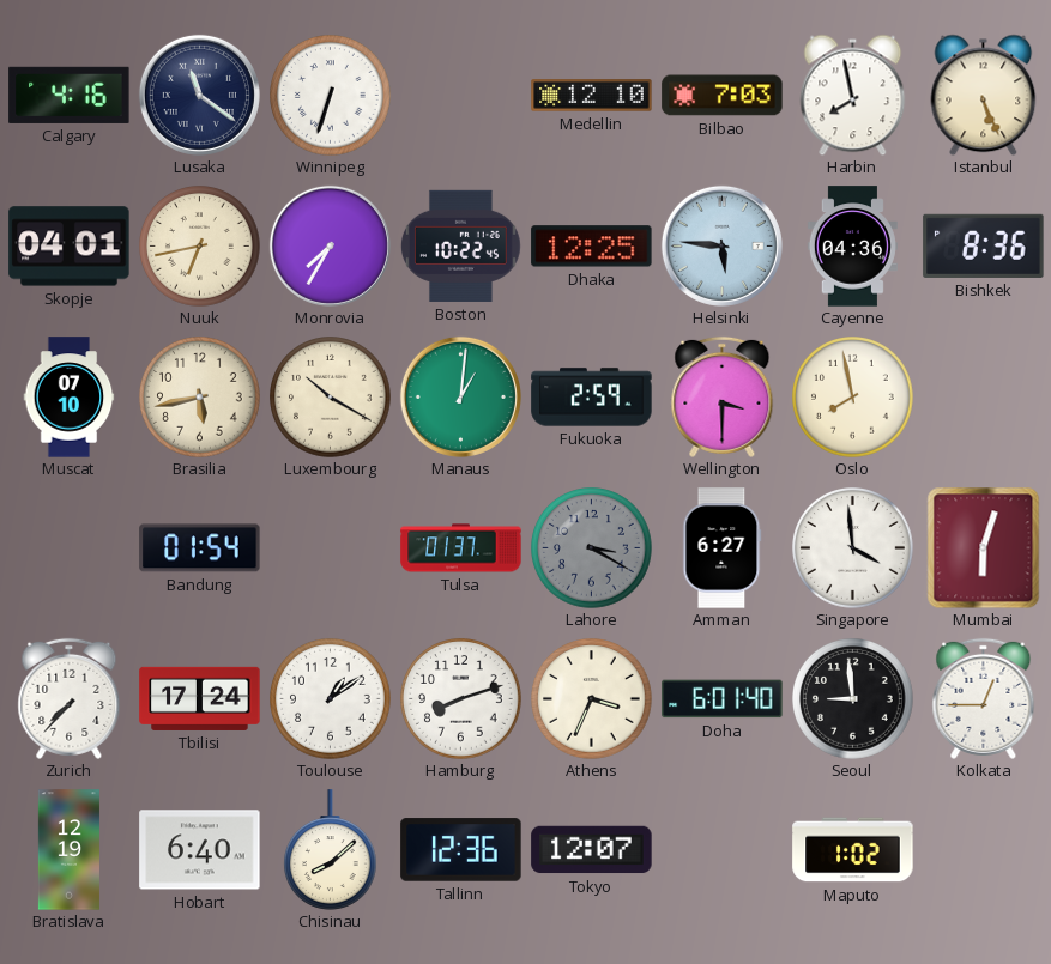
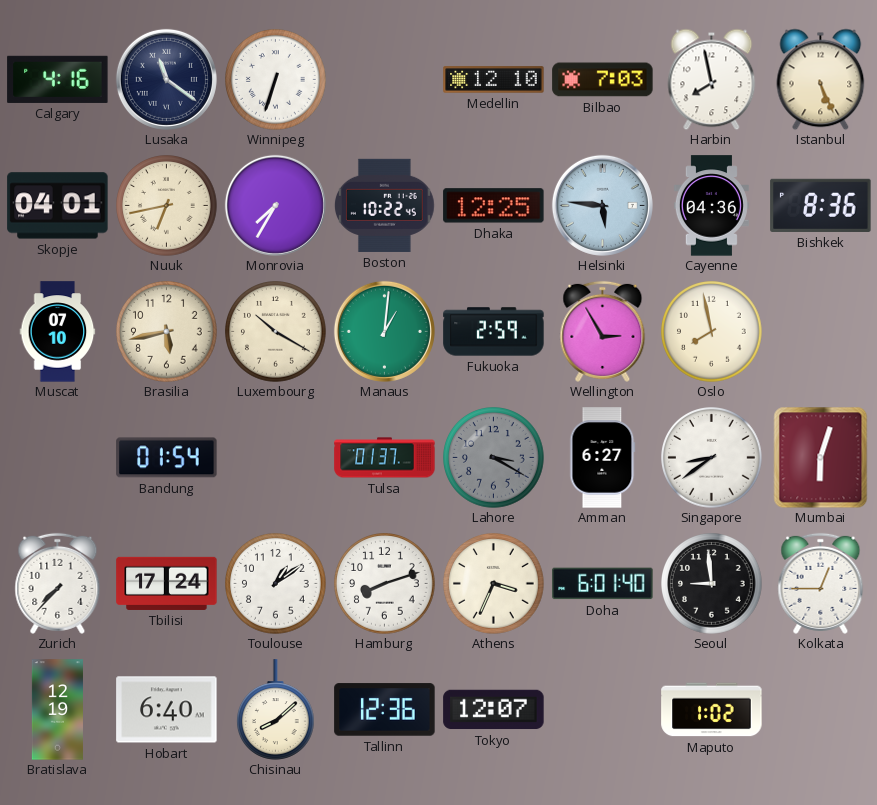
Wellington: 3:30 -> 2:55
Singapore: 3:59 -> 8:39
